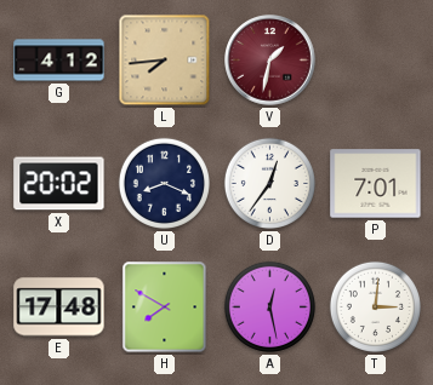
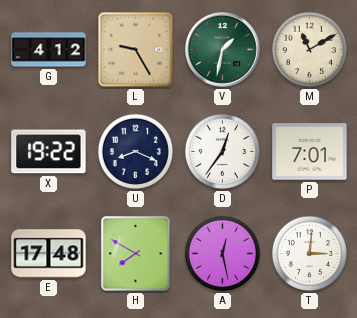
L: 7:44 -> 9:25
V dial: burgundy -> green
M: none -> 11:10
X: 20:02 -> 19:22
